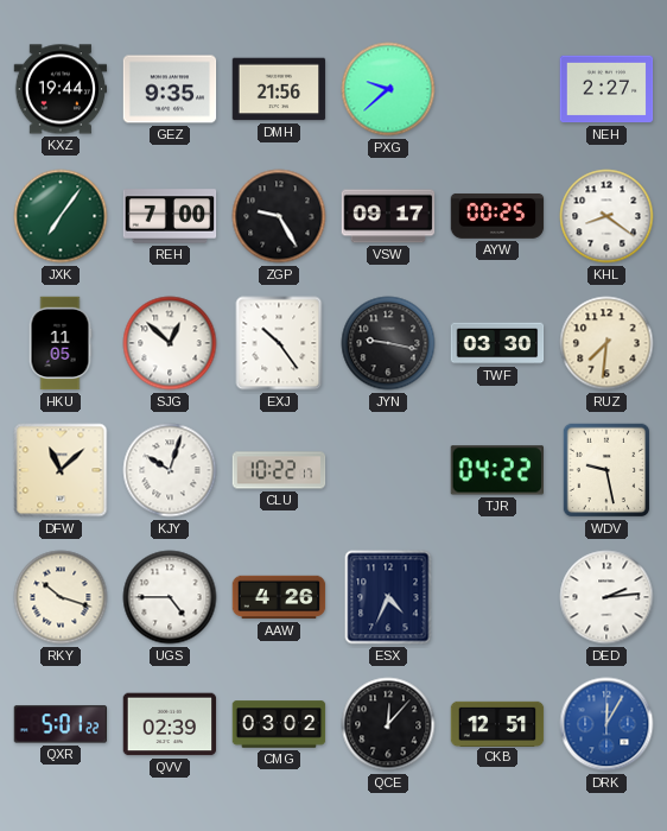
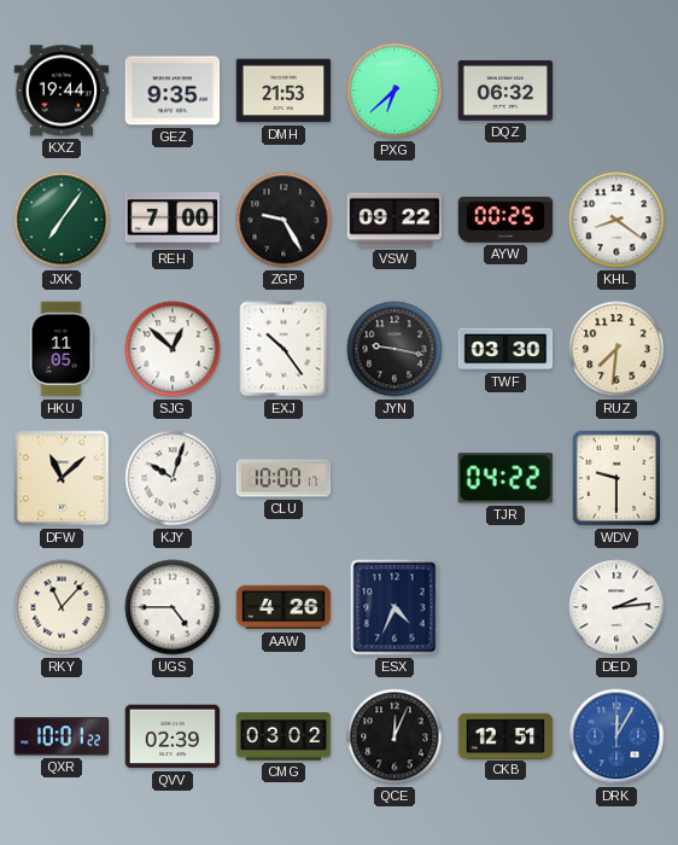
DMH: 21:56 -> 21:53
PXG: 9:38 -> 6:38
DQZ: none -> 06:32
NEH: 2:27 -> none
VSW: 09:17 -> 09:22
CLU: 10:22 -> 10:00
WDV: 9:28 -> 9:30
RKY: 10:18 -> 11:07
QXR: 5:01 -> 10:01
QCE: 12:07 -> 12:04
